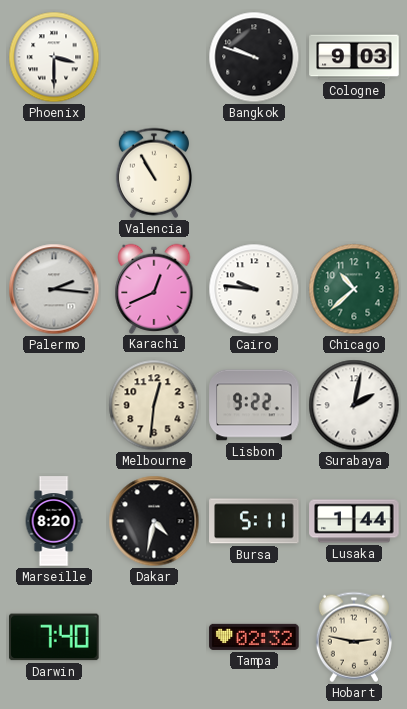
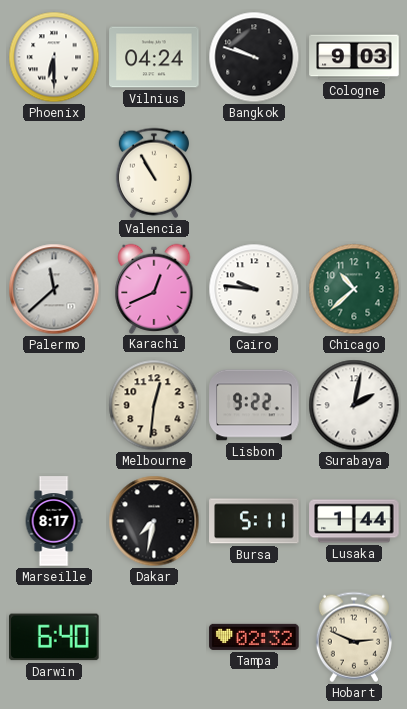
Phoenix: 3:30 -> 6:30
Vilnius: none -> 04:24
Palermo: 2:16 -> 11:38
Marseille: 8:20 -> 8:17
Dakar: 4:32 -> 7:32
Darwin: 7:40 -> 6:40
Hobart: 2:47 -> 2:49
